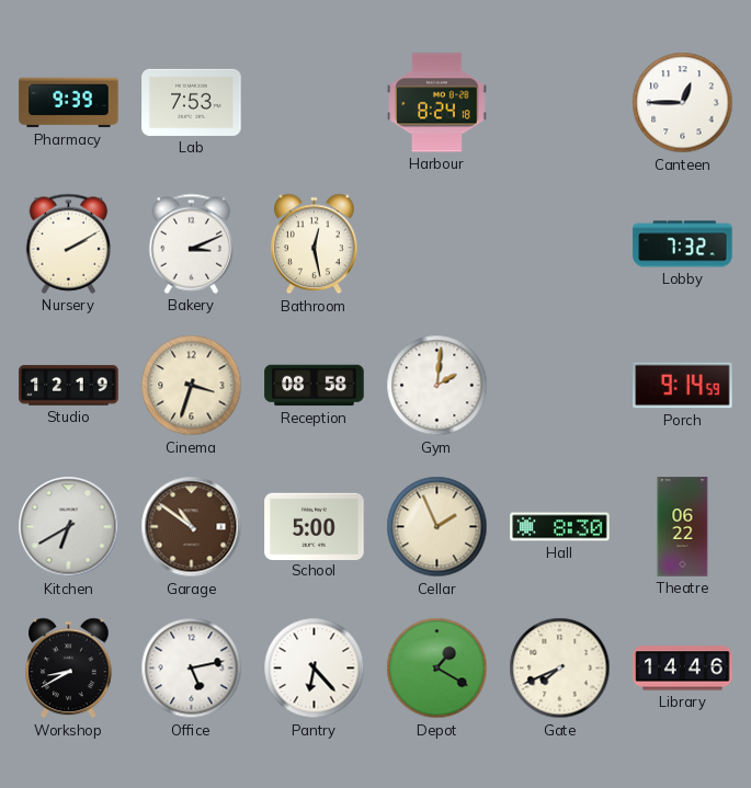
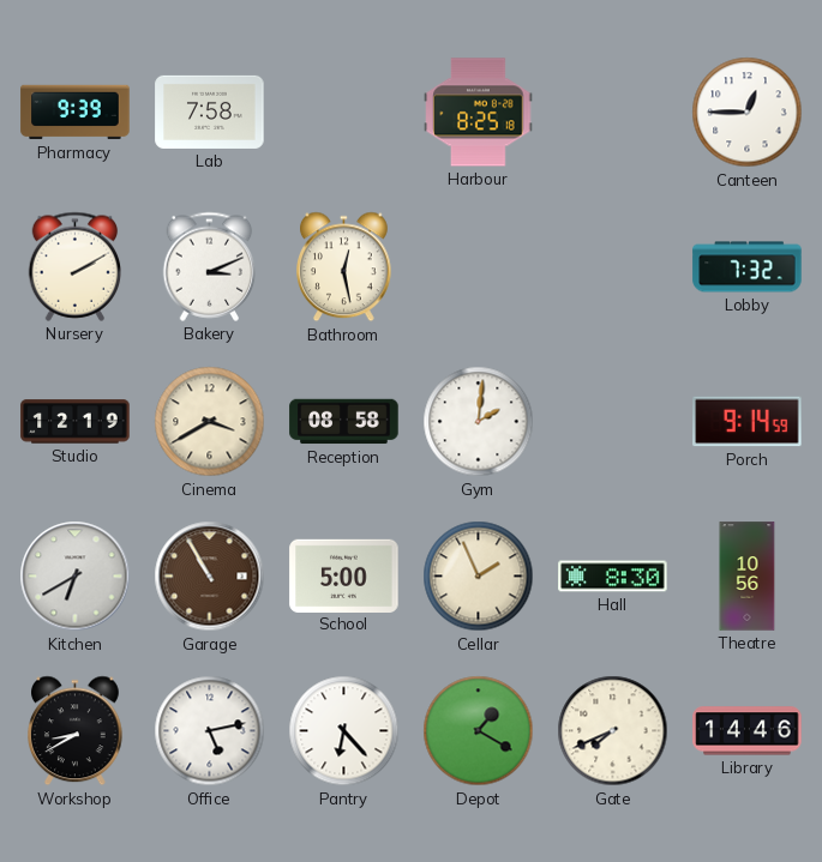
Lab: 7:53 -> 7:58
Harbour: 8:24 -> 8:25
Cinema: 3:33 -> 3:40
Garage: 10:51 -> 10:55
Theatre: 06:22 -> 10:56
